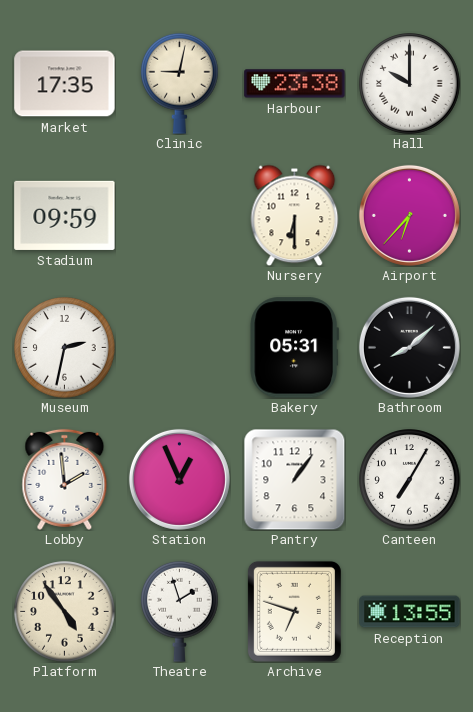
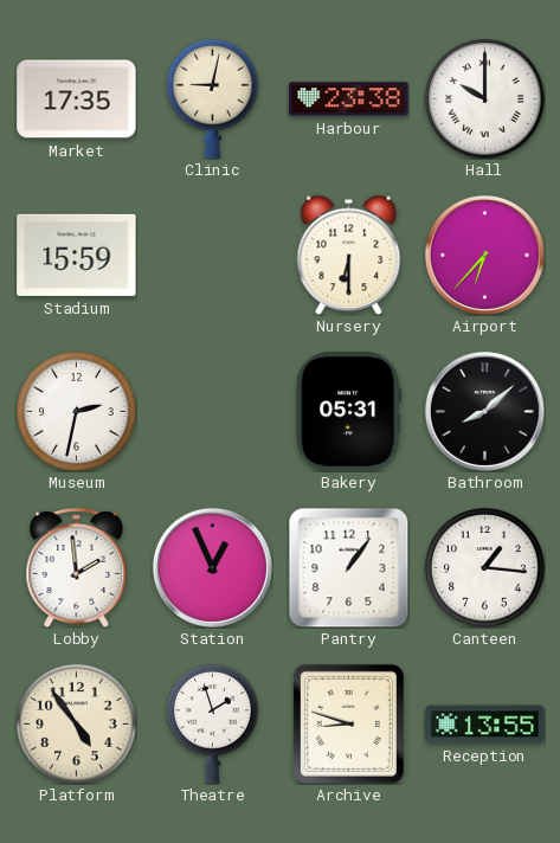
Stadium: 09:59 -> 15:59
Canteen: 7:05 -> 1:16
Archive: 6:48 -> 8:48
